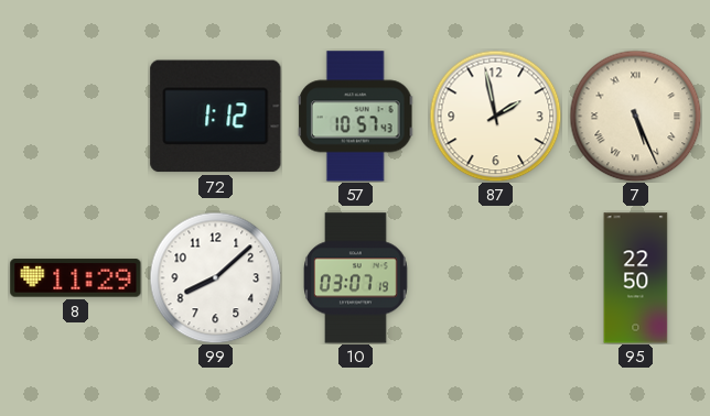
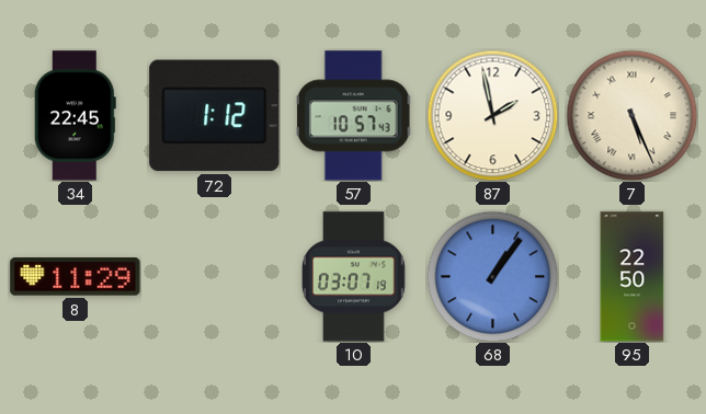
34: none -> 22:45
99: 8:08 -> none
68: none -> 1:06
